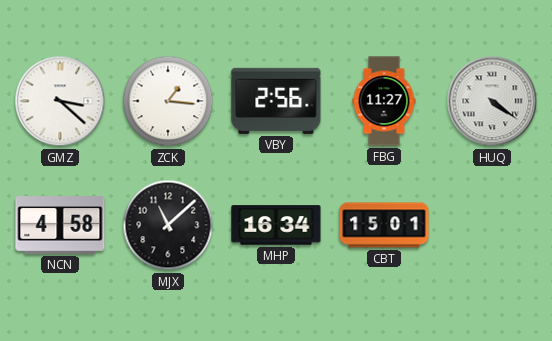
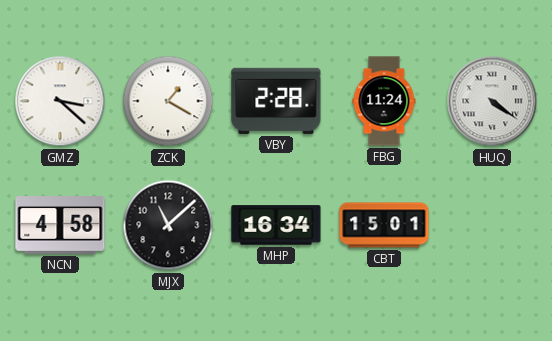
ZCK: 1:16 -> 1:20
VBY: 2:56 -> 2:28
FBG: 11:27 -> 11:24
